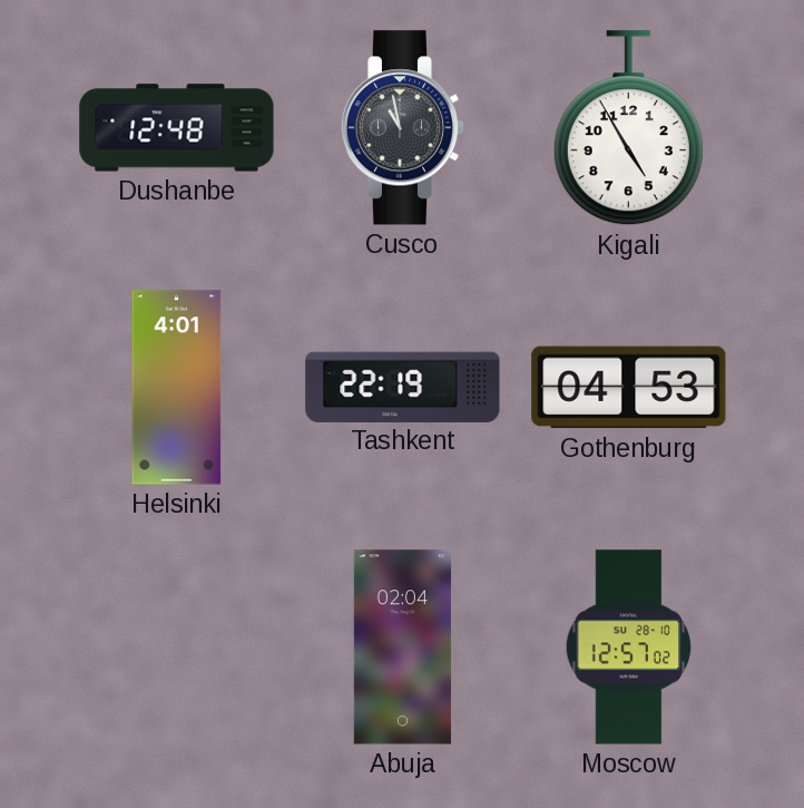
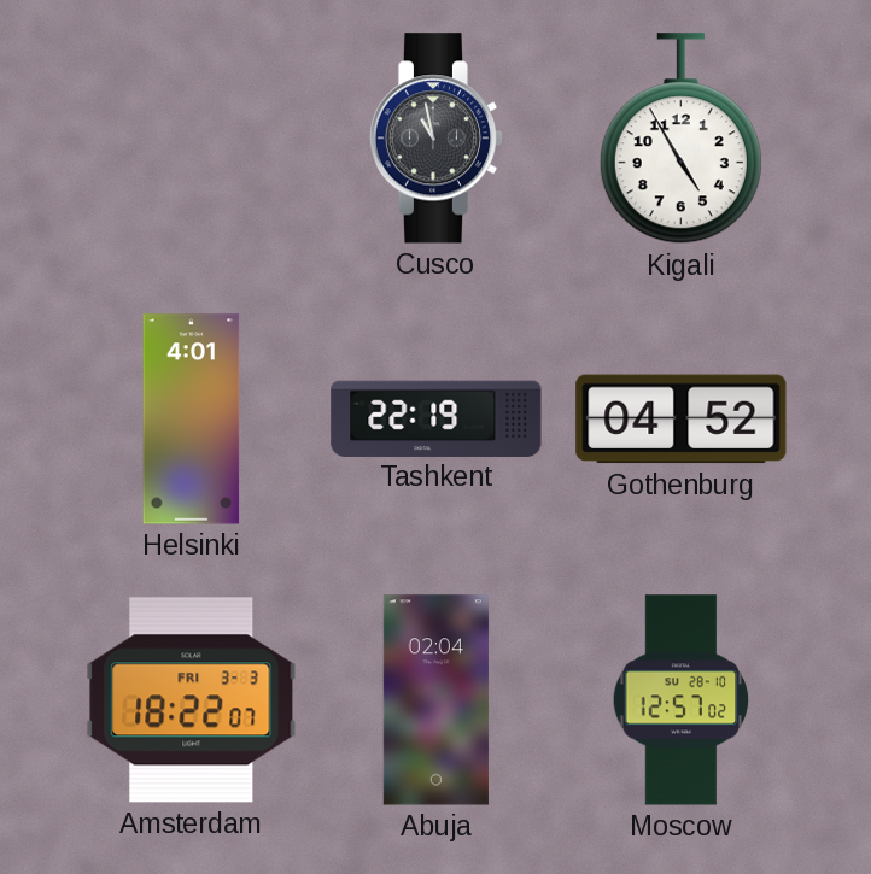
Dushanbe: 12:48 -> none
Gothenburg: 04:53 -> 04:52
Amsterdam: none -> 18:22
